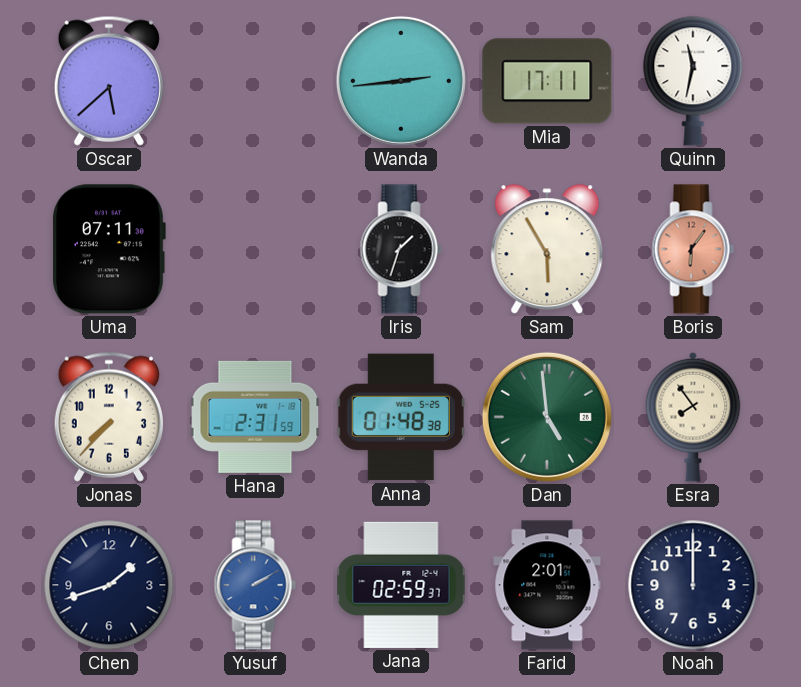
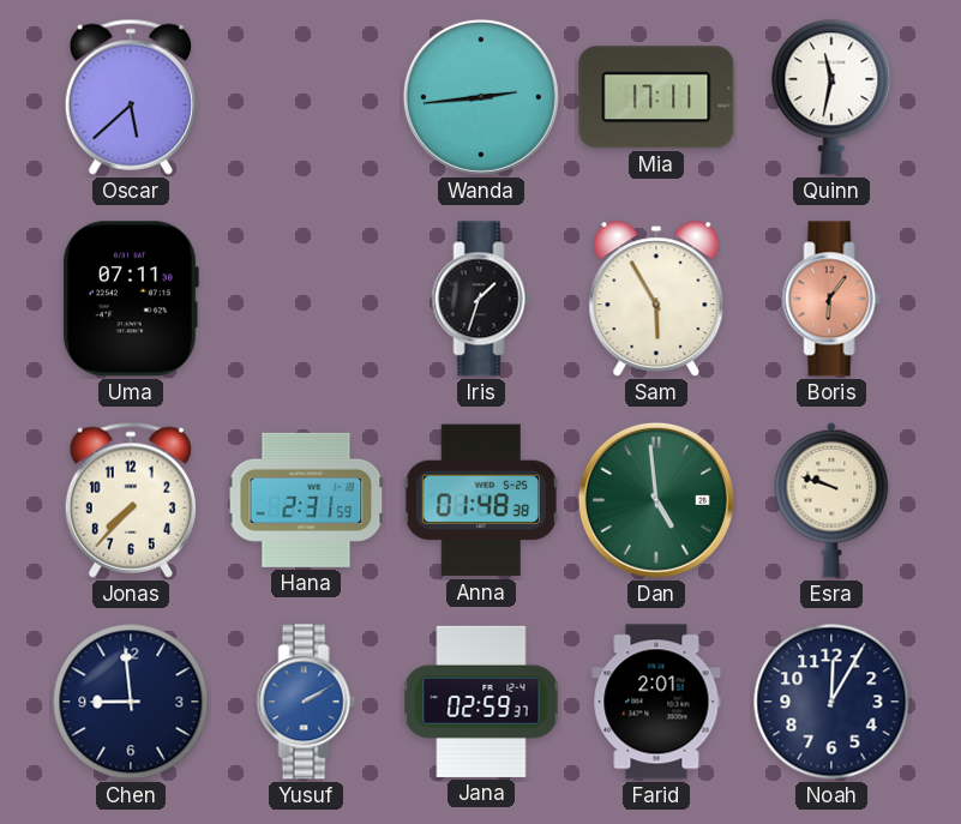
Esra: 7:54 -> 9:48
Chen: 1:42 -> 8:59
Noah: 12:00 -> 12:05
